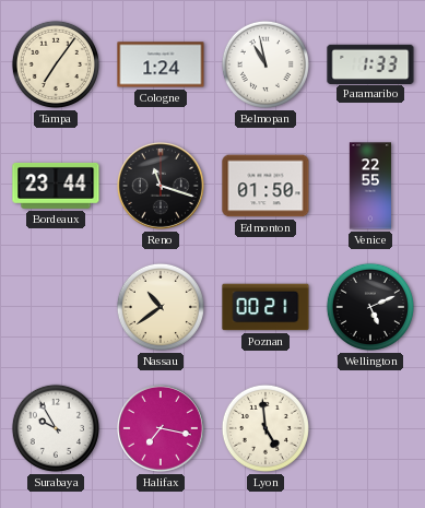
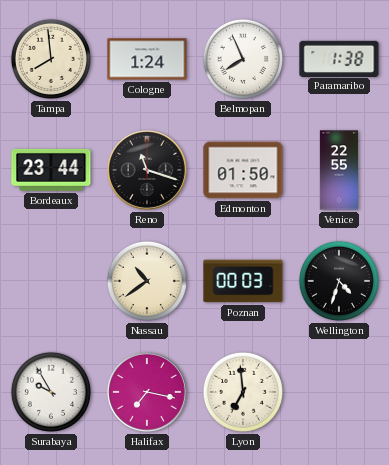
Tampa: 7:06 -> 7:59
Belmopan: 10:58 -> 7:56
Paramaribo: 1:33 -> 1:38
Poznan: 00:21 -> 00:03
Wellington: 5:11 -> 4:33
Lyon: 4:59 -> 6:59
